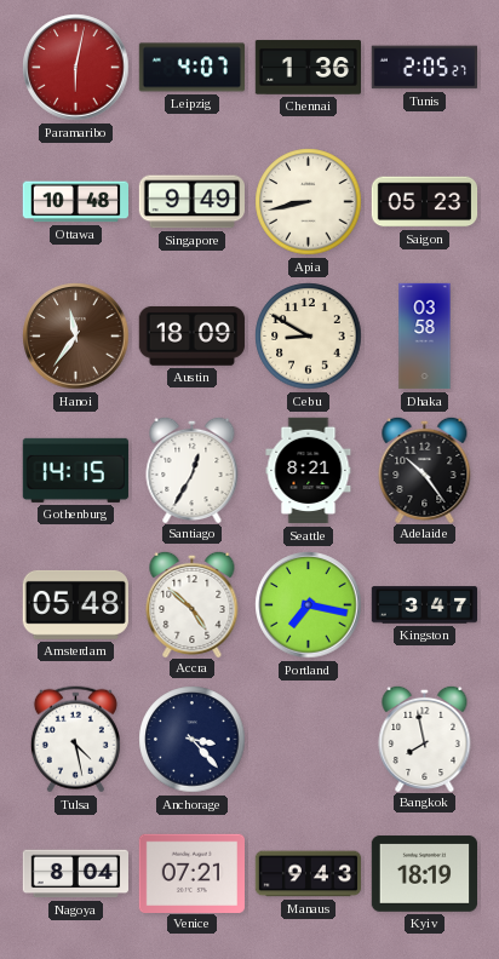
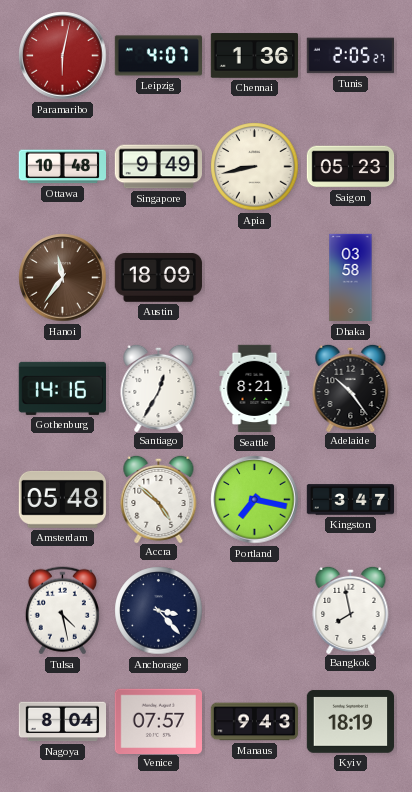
Cebu: 8:50 -> none
Gothenburg: 14:15 -> 14:16
Venice: 07:21 -> 07:57
